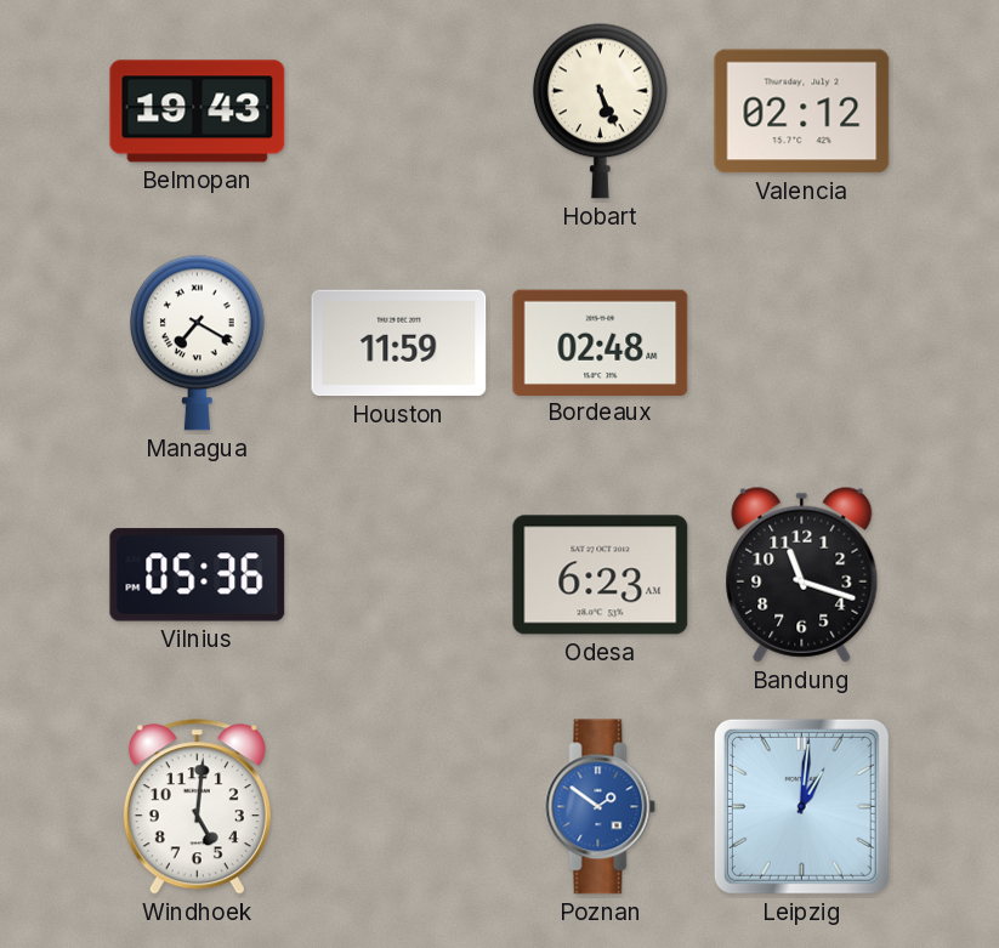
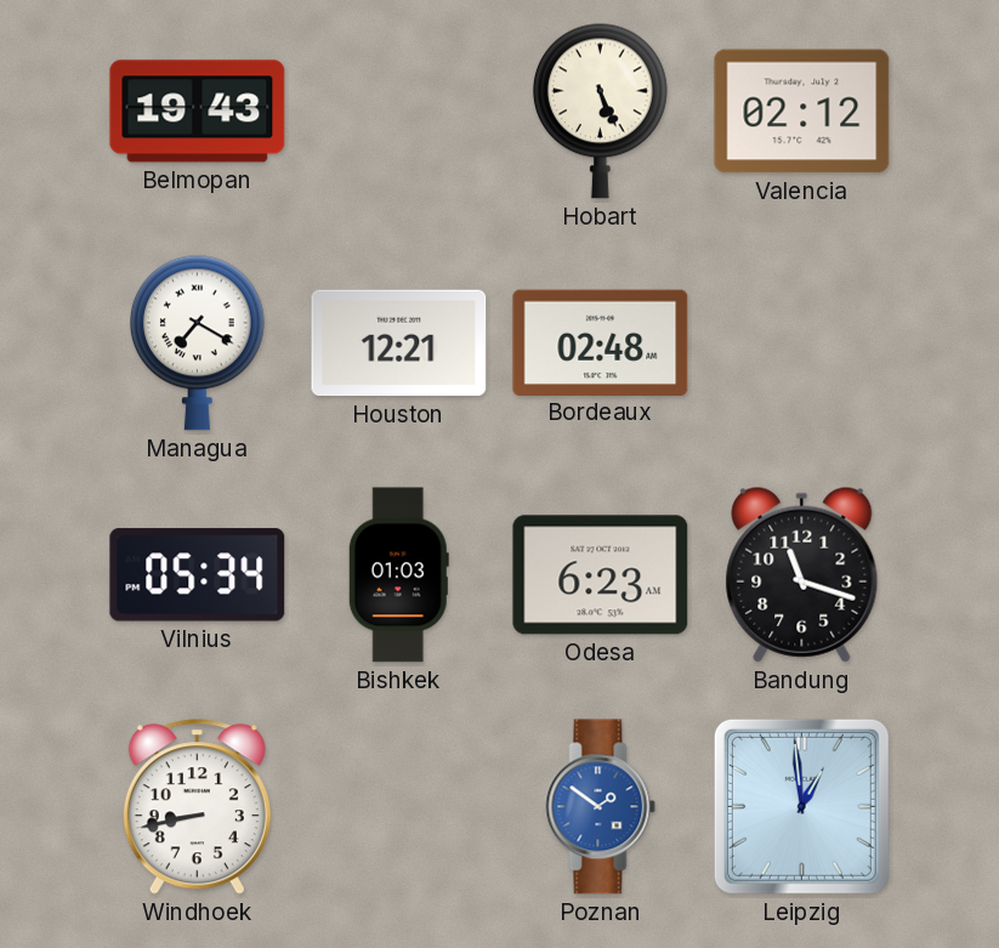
Houston: 11:59 -> 12:21
Vilnius: 05:36 -> 05:34
Bishkek: none -> 01:03
Windhoek: 5:01 -> 8:43
Leipzig: 1:01 -> 12:59
